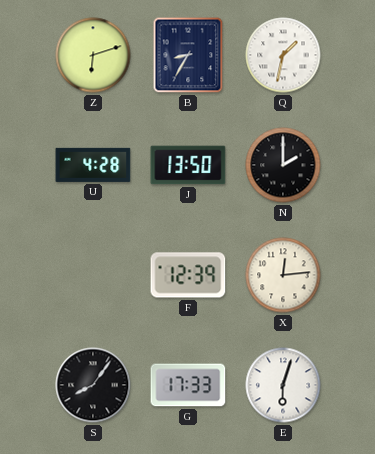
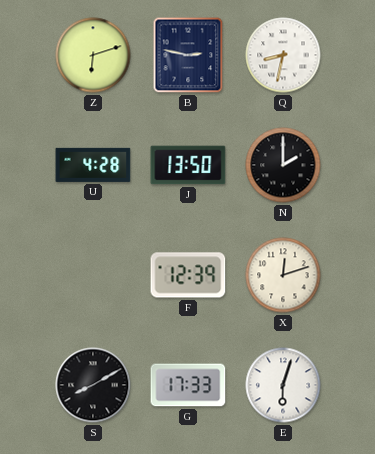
B: 8:35 -> 2:47
Q: 1:32 -> 8:32
X: 12:14 -> 12:12
S: 8:06 -> 8:10
